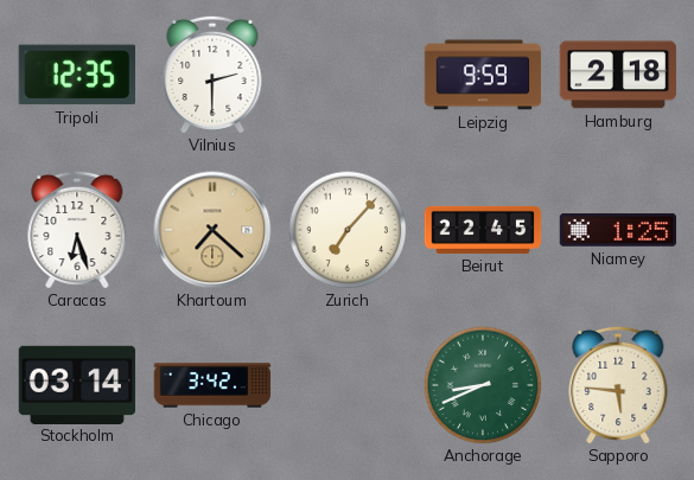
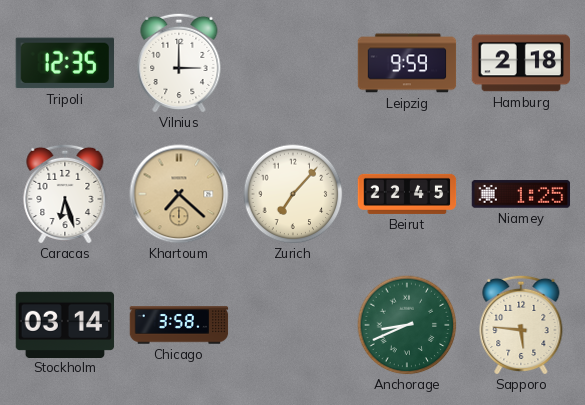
Vilnius: 2:30 -> 3:00
Chicago: 3:42 -> 3:58
